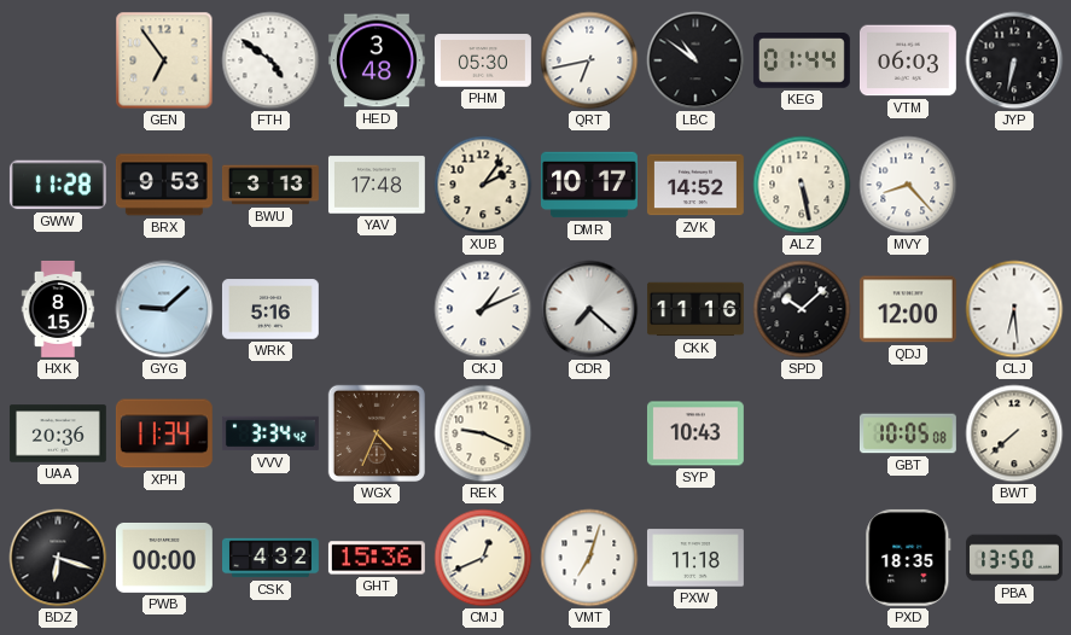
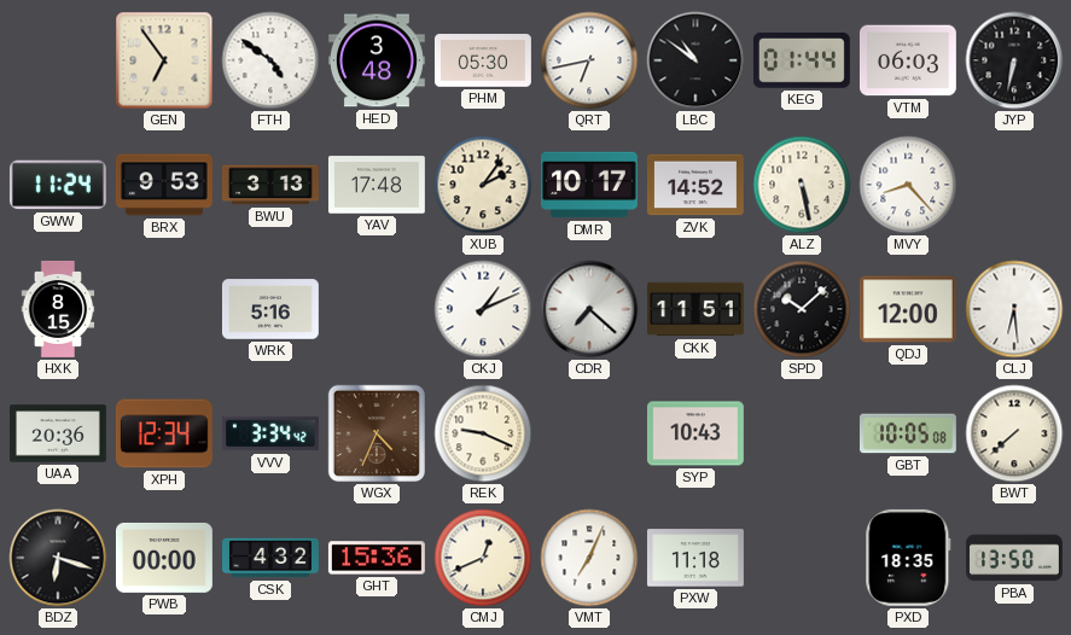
GWW: 11:28 -> 11:24
GYG: 9:08 -> none
CKK: 11:16 -> 11:51
XPH: 11:34 -> 12:34
VMT: 7:03 -> 7:04
